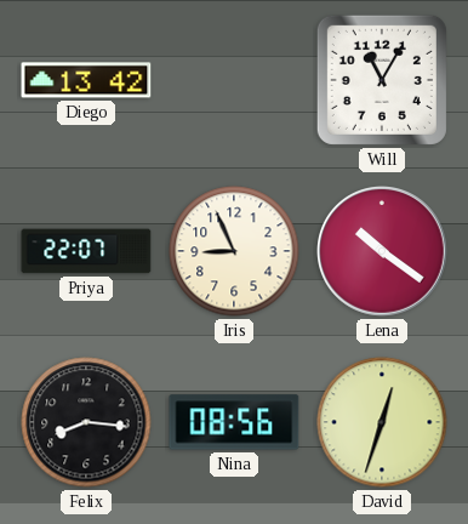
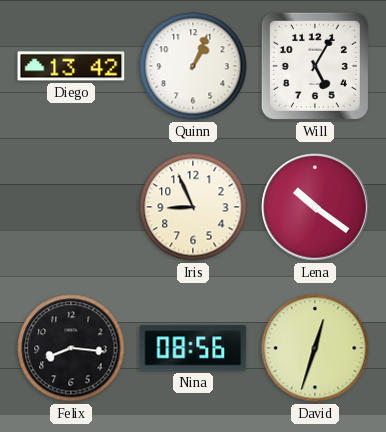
Quinn: none -> 1:04
Will: 11:05 -> 5:05
Priya: 22:07 -> none
